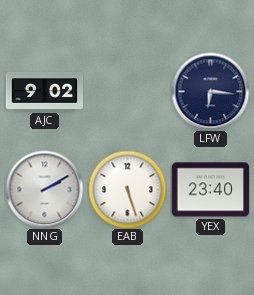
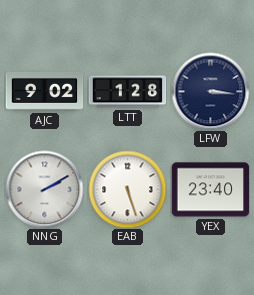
LTT: none -> 1:28
LFW: 6:16 -> 3:16
